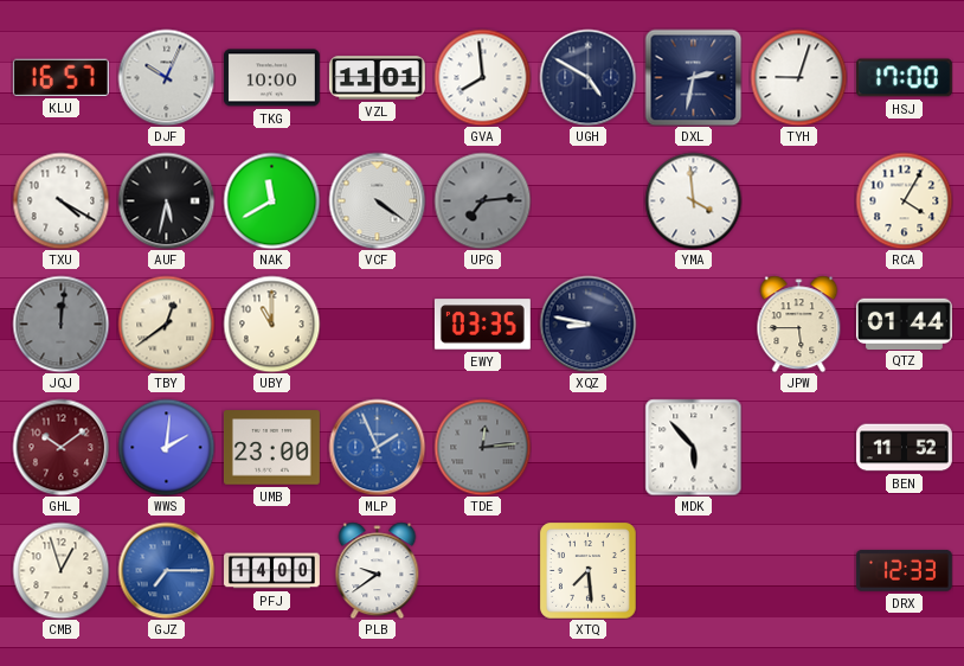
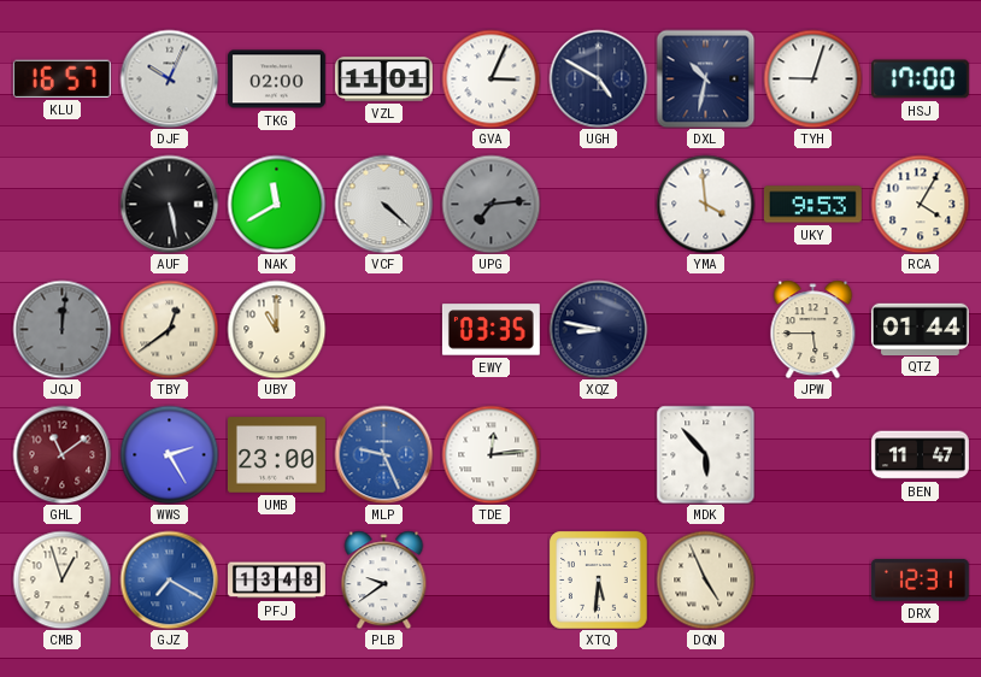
TKG: 10:00 -> 02:00
GVA: 7:59 -> 3:04
DXL: 2:32 -> 10:32
TXU: 4:20 -> none
AUF: 5:32 -> 5:28
VCF: 4:21 -> 4:22
UKY: none -> 9:53
GHL: 10:09 -> 11:09
WWS: 2:01 -> 2:25
MLP: 1:56 -> 9:26
TDE dial: grey -> white
BEN: 11:52 -> 11:47
GJZ: 7:15 -> 7:20
PFJ: 14:00 -> 13:48
XTQ: 7:29 -> 5:31
DQN: none -> 4:56
DRX: 12:33 -> 12:31
